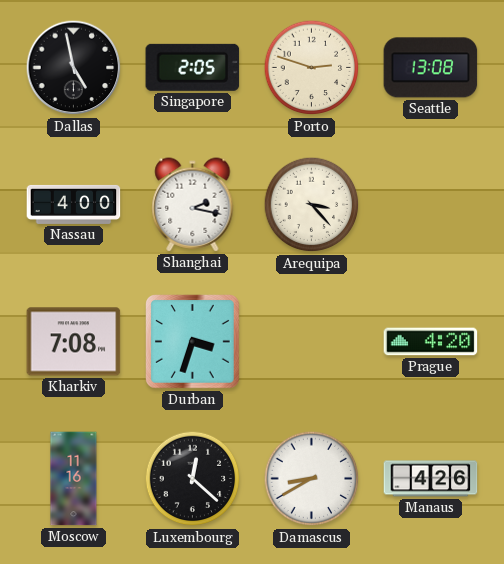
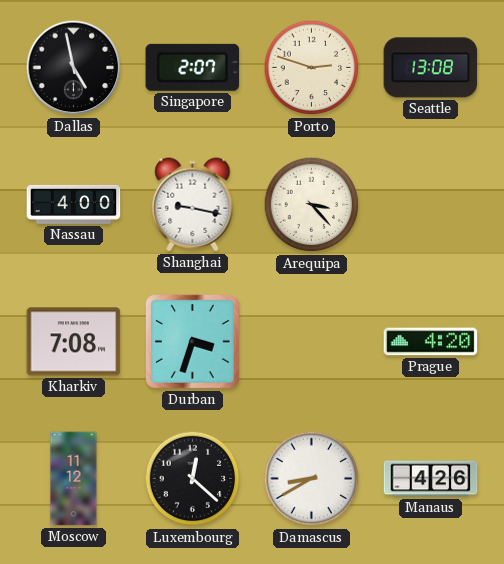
Singapore: 2:05 -> 2:07
Shanghai: 2:17 -> 9:17
Moscow: 11:16 -> 11:12
